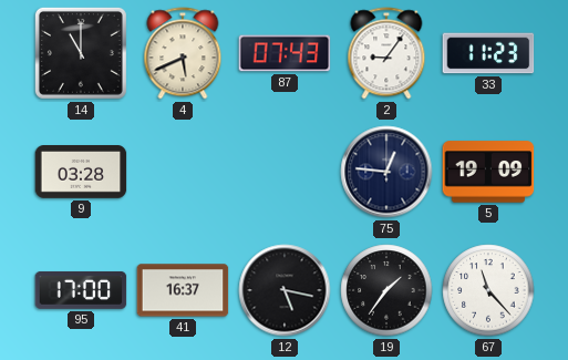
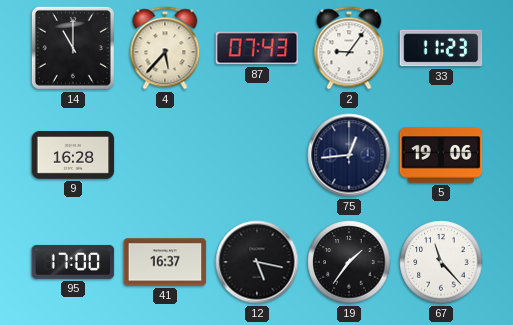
4: 5:41 -> 5:37
9: 03:28 -> 16:28
75: 12:46 -> 12:44
5: 19:09 -> 19:06
